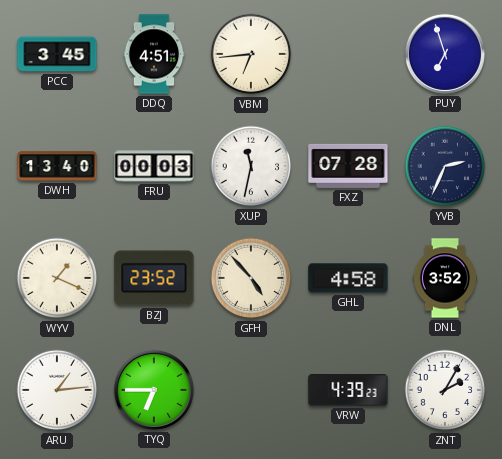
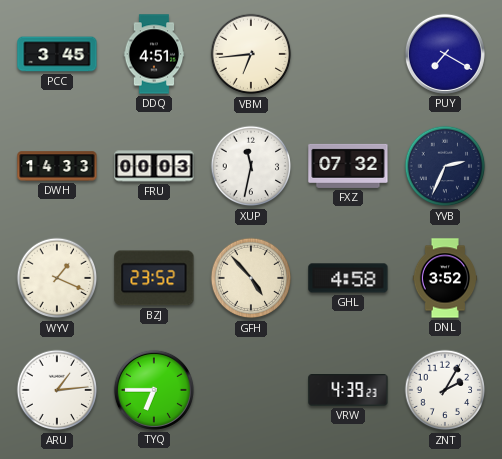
PUY: 6:57 -> 7:20
DWH: 13:40 -> 14:33
FXZ: 07:28 -> 07:32
